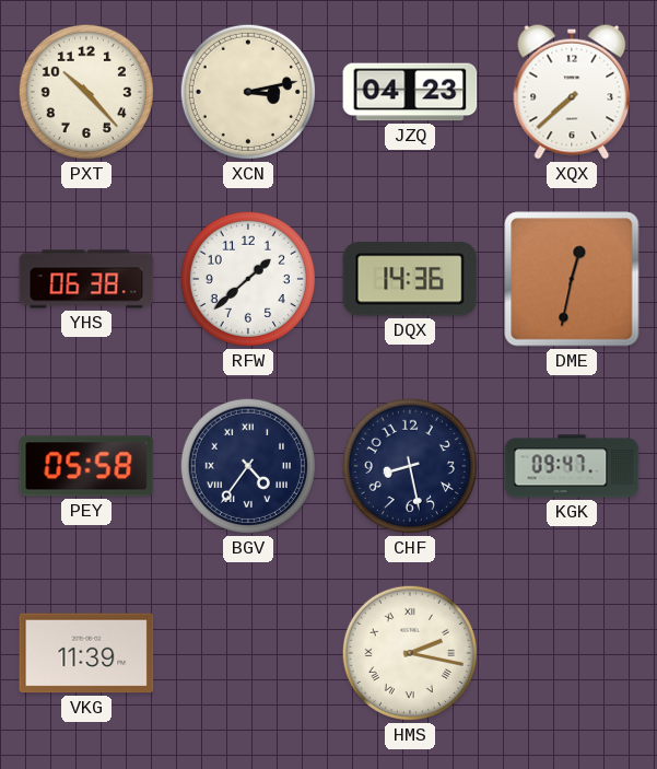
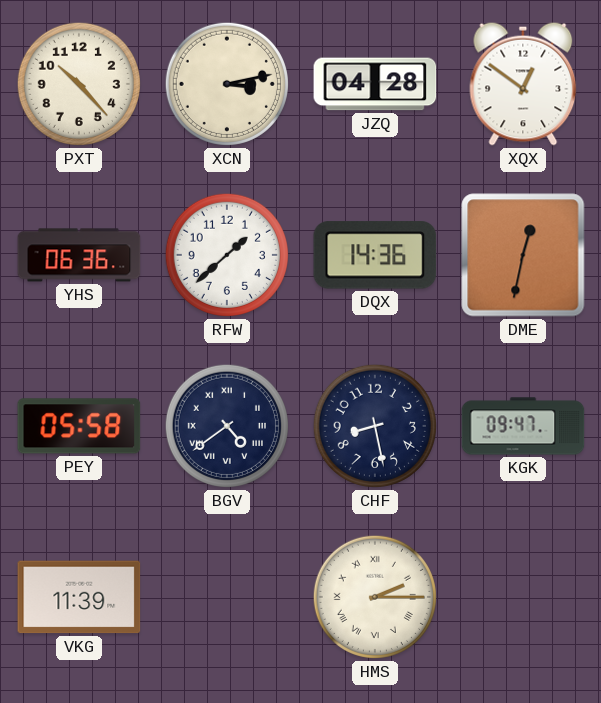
JZQ: 04:23 -> 04:28
XQX: 7:38 -> 12:51
YHS: 06:38 -> 06:36
BGV: 4:36 -> 4:39
HMS: 2:17 -> 2:15
